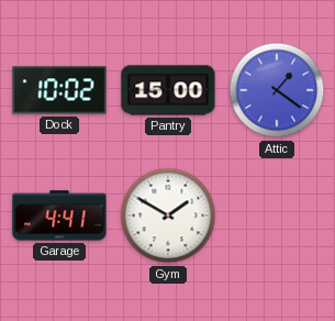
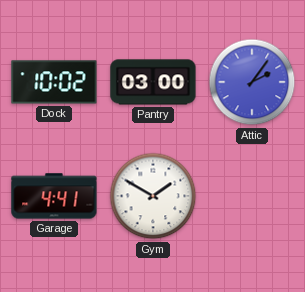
Pantry: 15:00 -> 03:00
Attic: 1:21 -> 2:06
